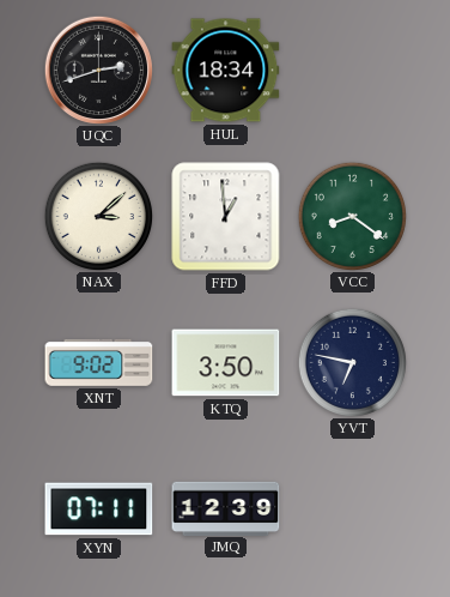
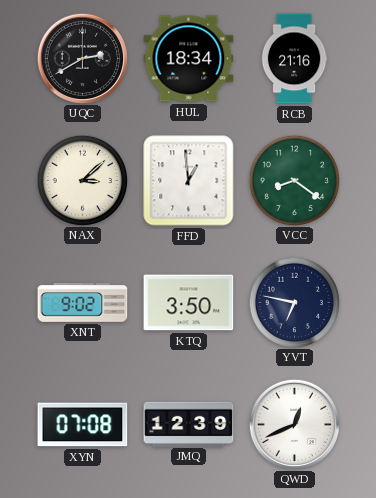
UQC: 2:42 -> 2:40
RCB: none -> 21:16
XYN: 07:11 -> 07:08
QWD: none -> 12:41
